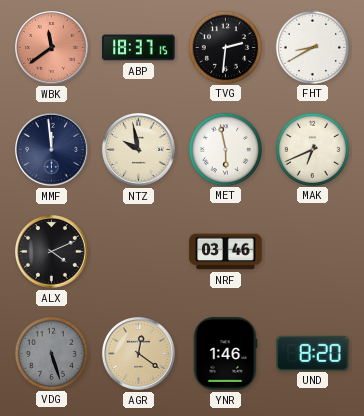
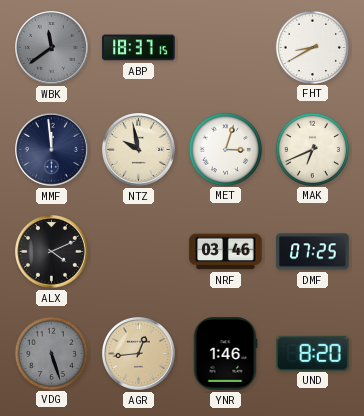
WBK dial: salmon -> grey
TVG: 2:31 -> none
MET: 5:58 -> 3:03
DMF: none -> 07:25
AGR: 12:21 -> 12:44
